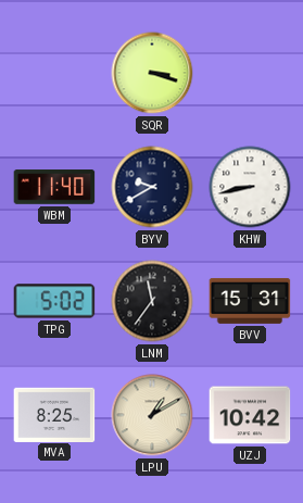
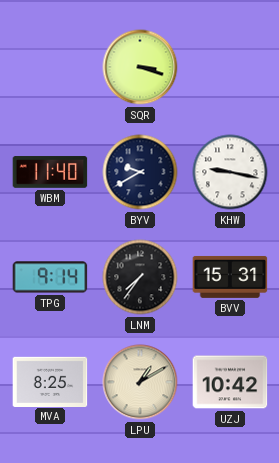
KHW: 8:43 -> 9:17
TPG: 5:02 -> 9:14
LNM: 11:36 -> 7:36
